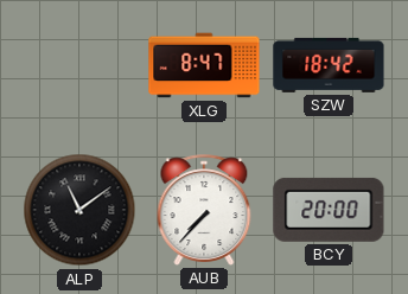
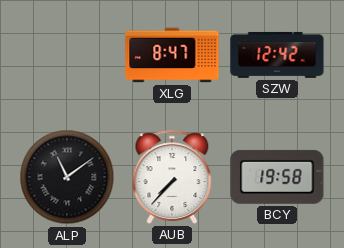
SZW: 18:42 -> 12:42
BCY: 20:00 -> 19:58
